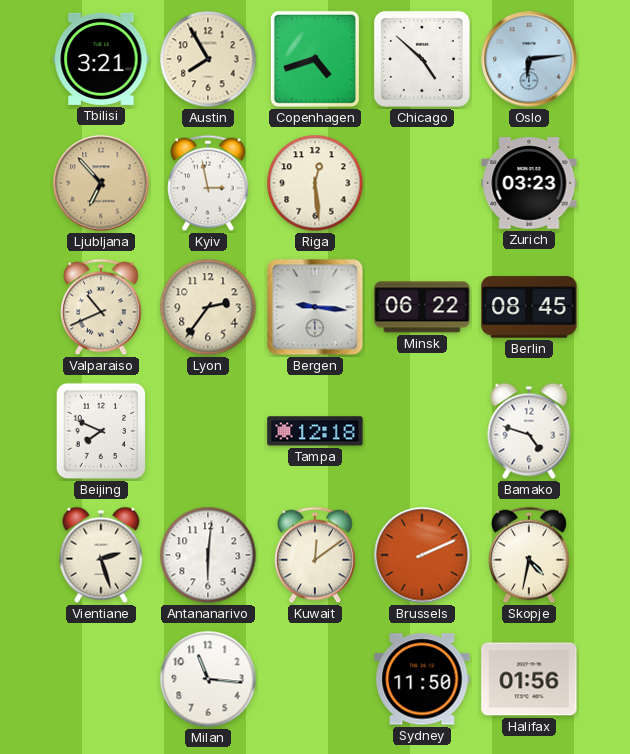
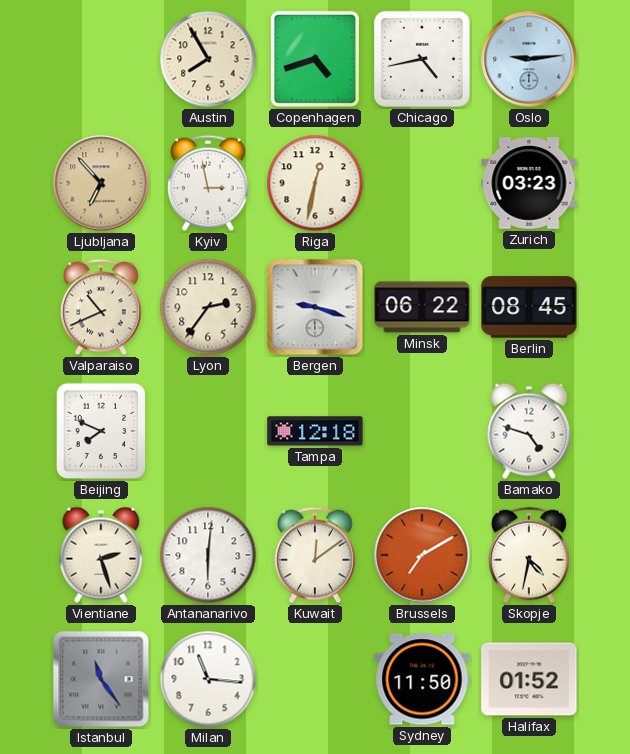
Tbilisi: 3:21 -> none
Chicago: 4:52 -> 4:43
Oslo: 6:14 -> 9:14
Riga: 12:29 -> 12:32
Bergen: 9:16 -> 9:18
Brussels: 2:11 -> 7:10
Istanbul: none -> 11:24
Halifax: 01:56 -> 01:52
